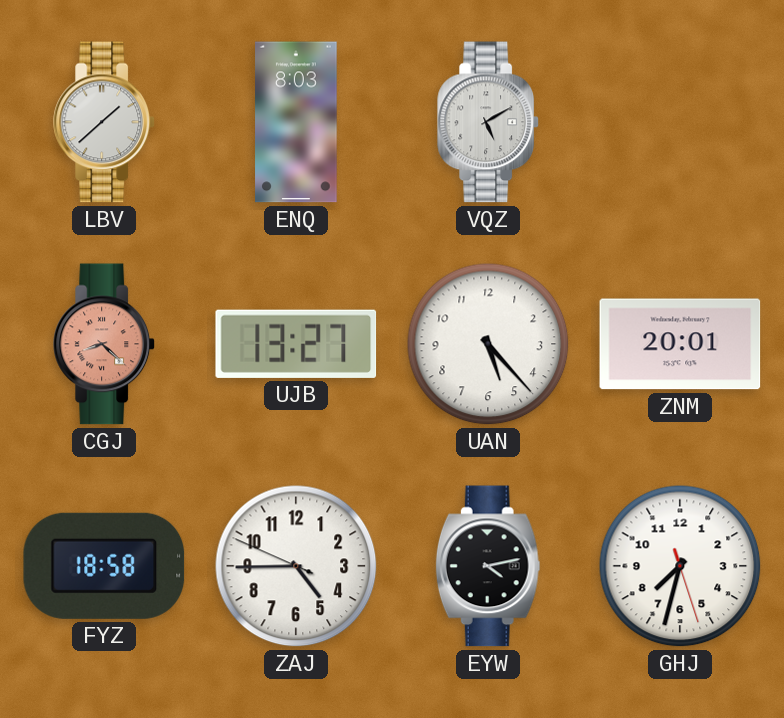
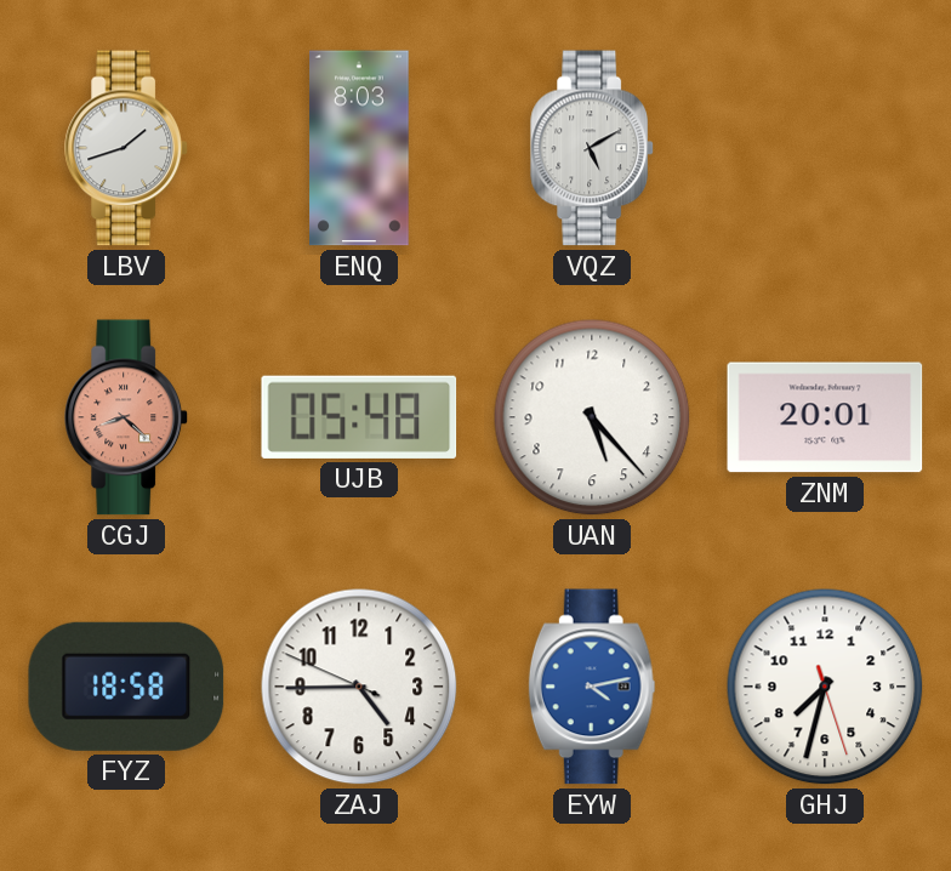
LBV: 1:38 -> 1:42
UJB: 13:27 -> 05:48
EYW dial: black -> blue
